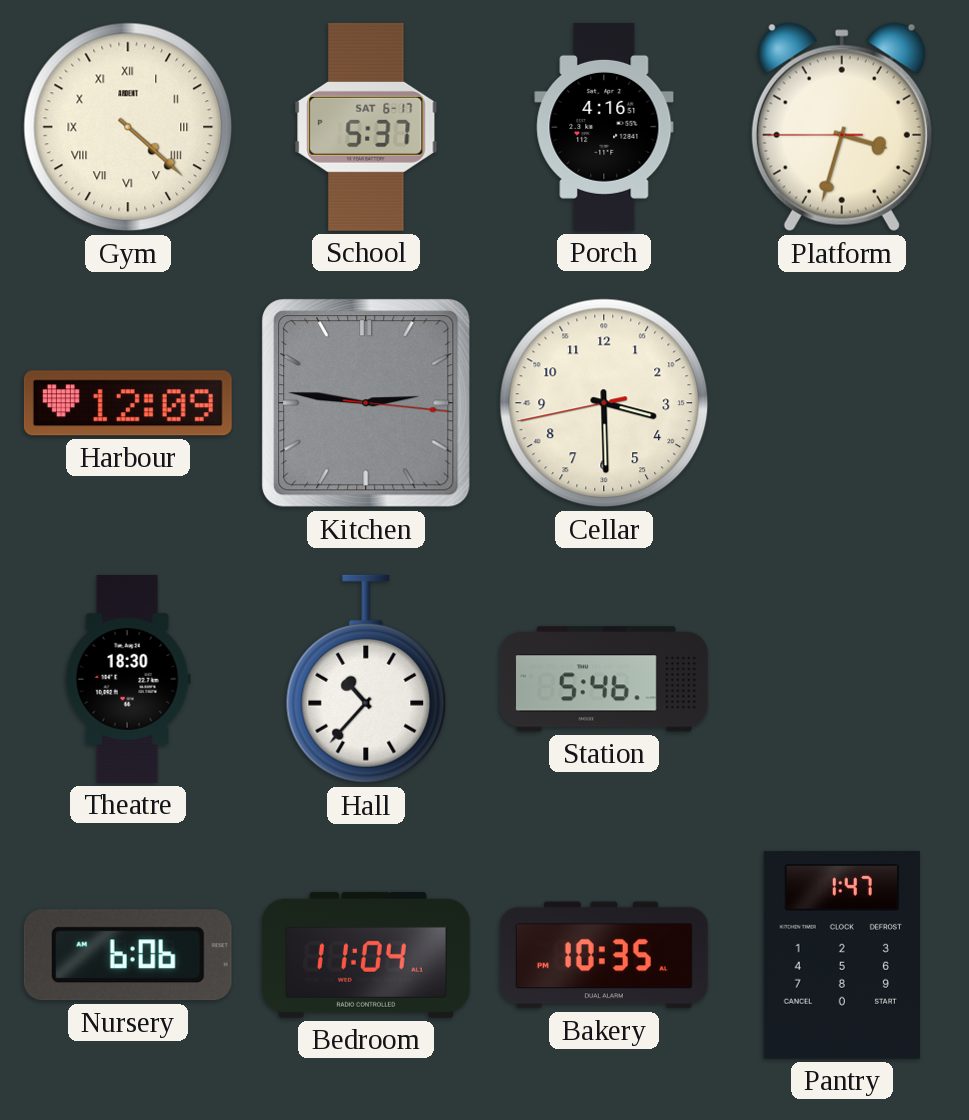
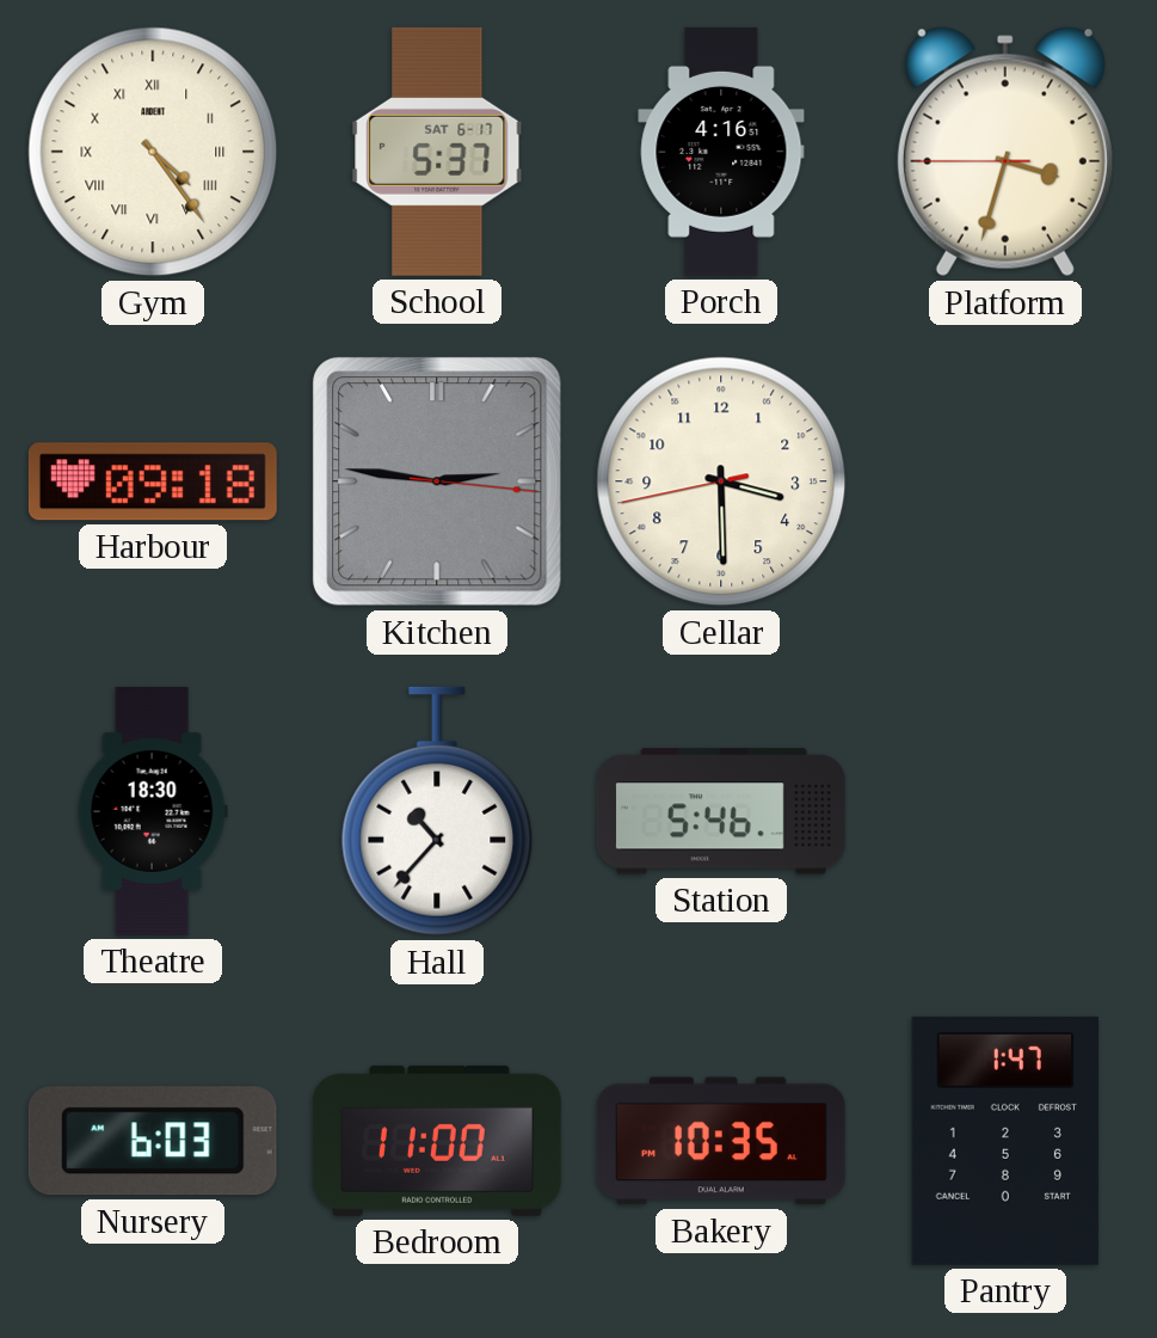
Gym: 4:22 -> 4:24
Harbour: 12:09 -> 09:18
Nursery: 6:06 -> 6:03
Bedroom: 11:04 -> 11:00
